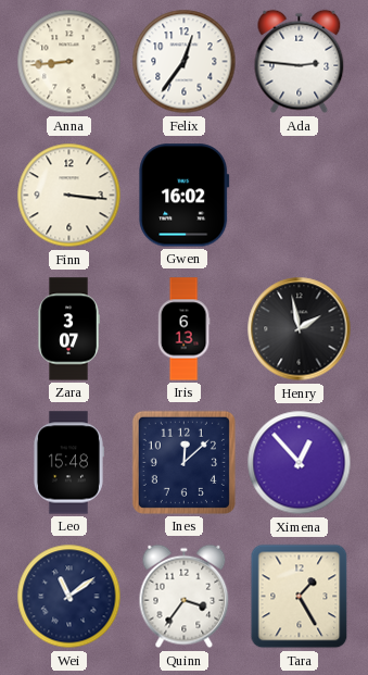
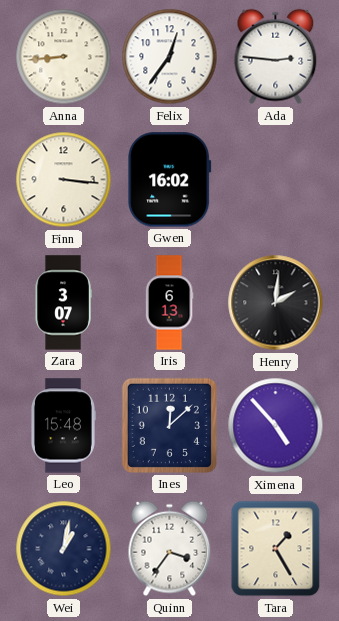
Henry: 1:58 -> 2:01
Ximena: 12:53 -> 4:53
Wei: 11:09 -> 1:02
